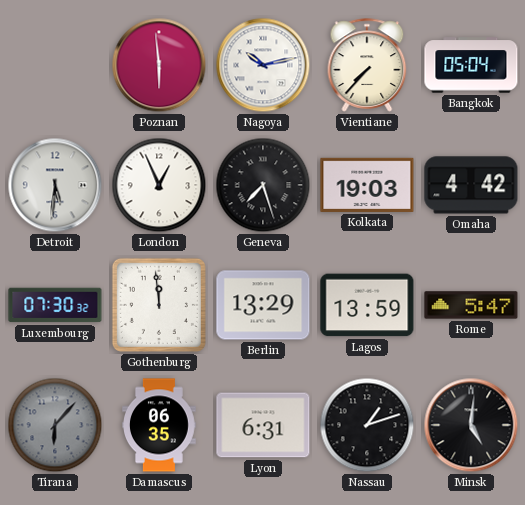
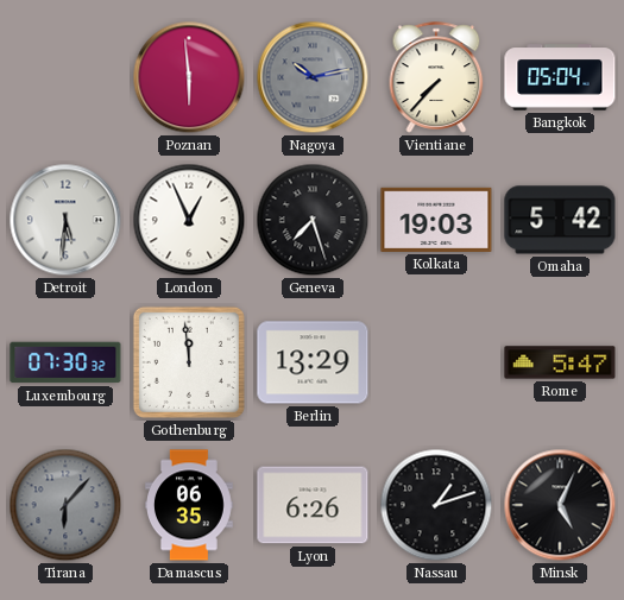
Nagoya dial: white -> grey
Omaha: 4:42 -> 5:42
Lagos: 13:59 -> none
Lyon: 6:31 -> 6:26
Minsk: 5:01 -> 5:04
